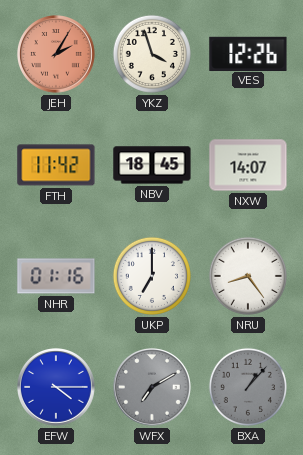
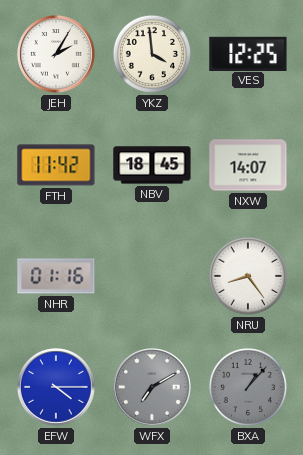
JEH dial: salmon -> white
YKZ: 3:57 -> 3:59
VES: 12:26 -> 12:25
UKP: 7:00 -> none
